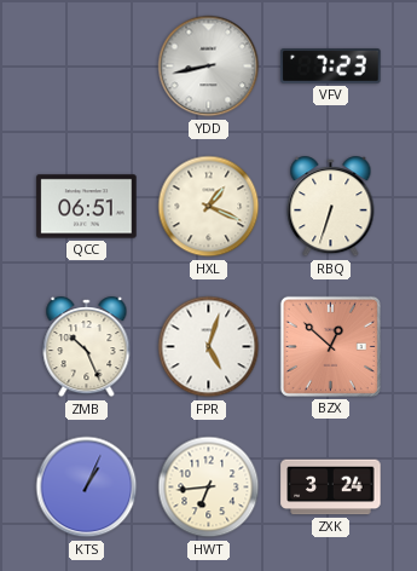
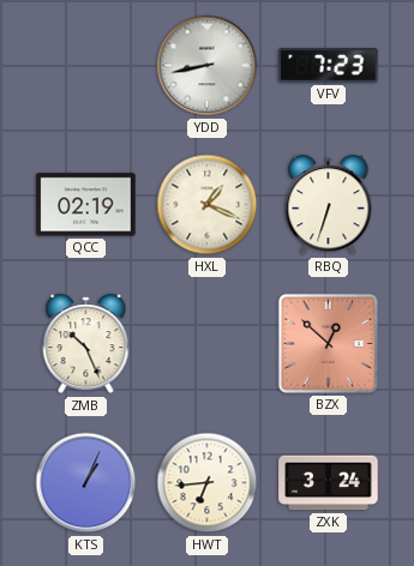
QCC: 06:51 -> 02:19
FPR: 5:03 -> none
